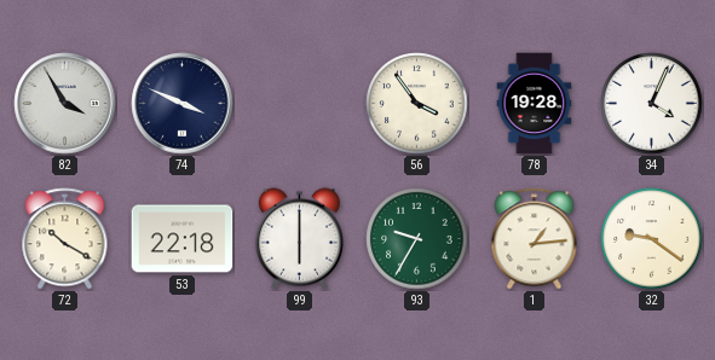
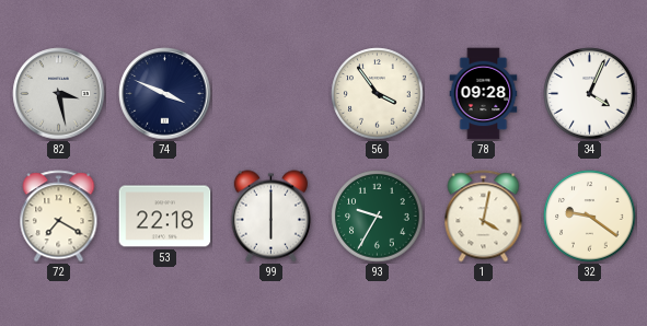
82: 3:55 -> 3:28
78: 19:28 -> 09:28
72: 10:20 -> 7:20
1: 1:14 -> 4:02
